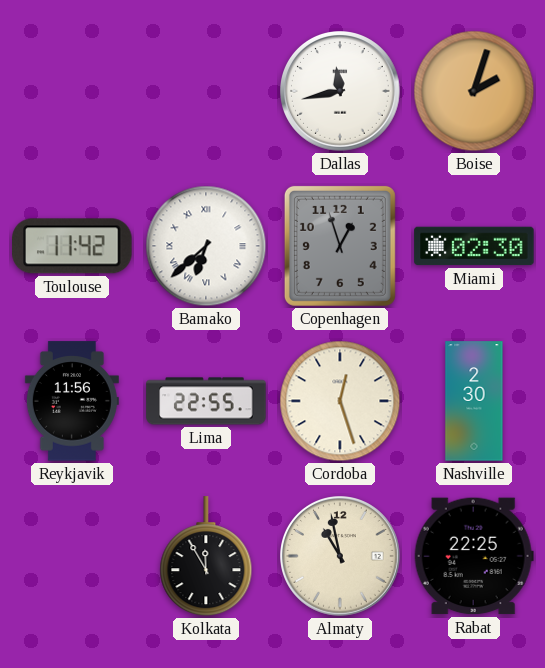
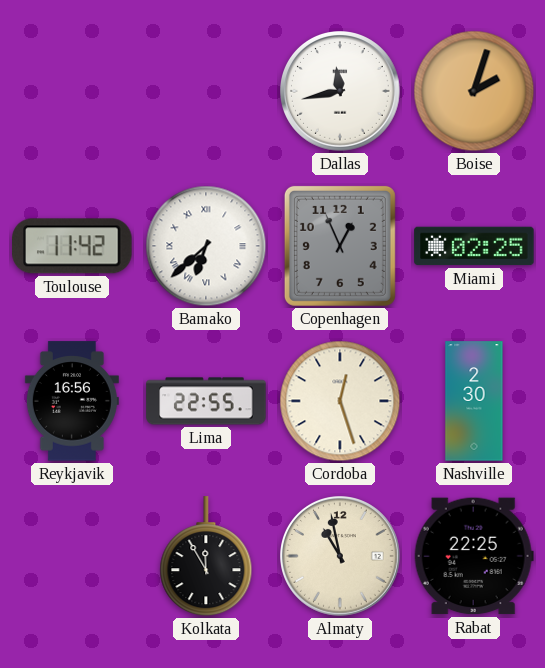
Copenhagen: 12:57 -> 12:56
Miami: 02:30 -> 02:25
Reykjavik: 11:56 -> 16:56
